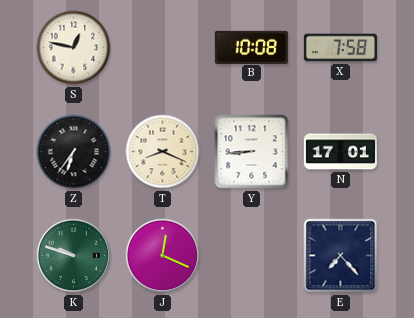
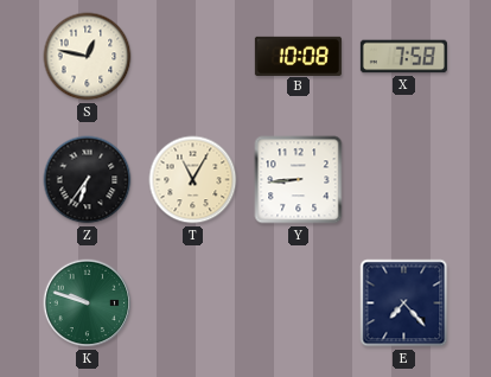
T: 8:19 -> 11:05
N: 17:01 -> none
J: 12:19 -> none
